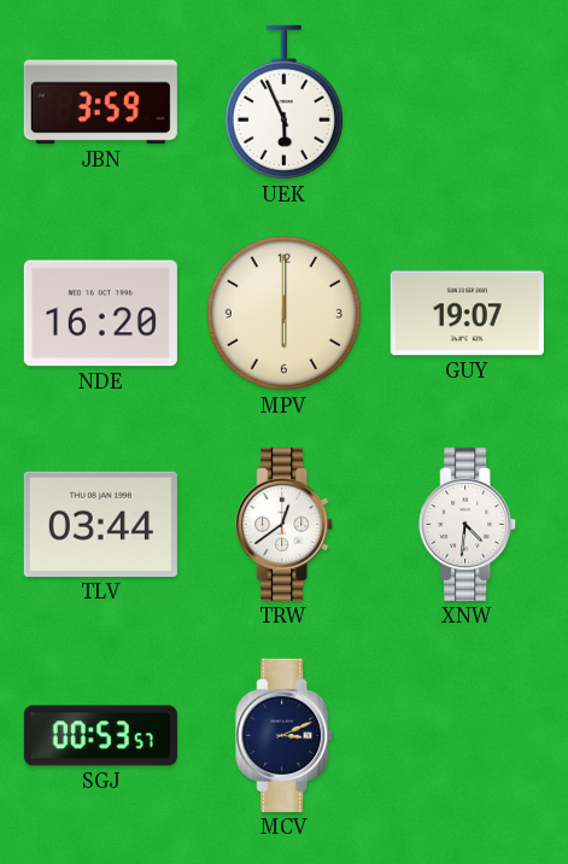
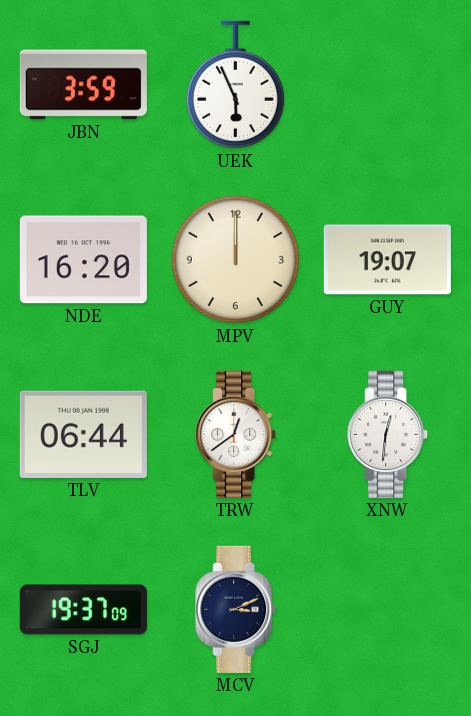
MPV: 6:00 -> 12:00
TLV: 03:44 -> 06:44
XNW: 4:31 -> 12:31
SGJ: 00:53 -> 19:37
